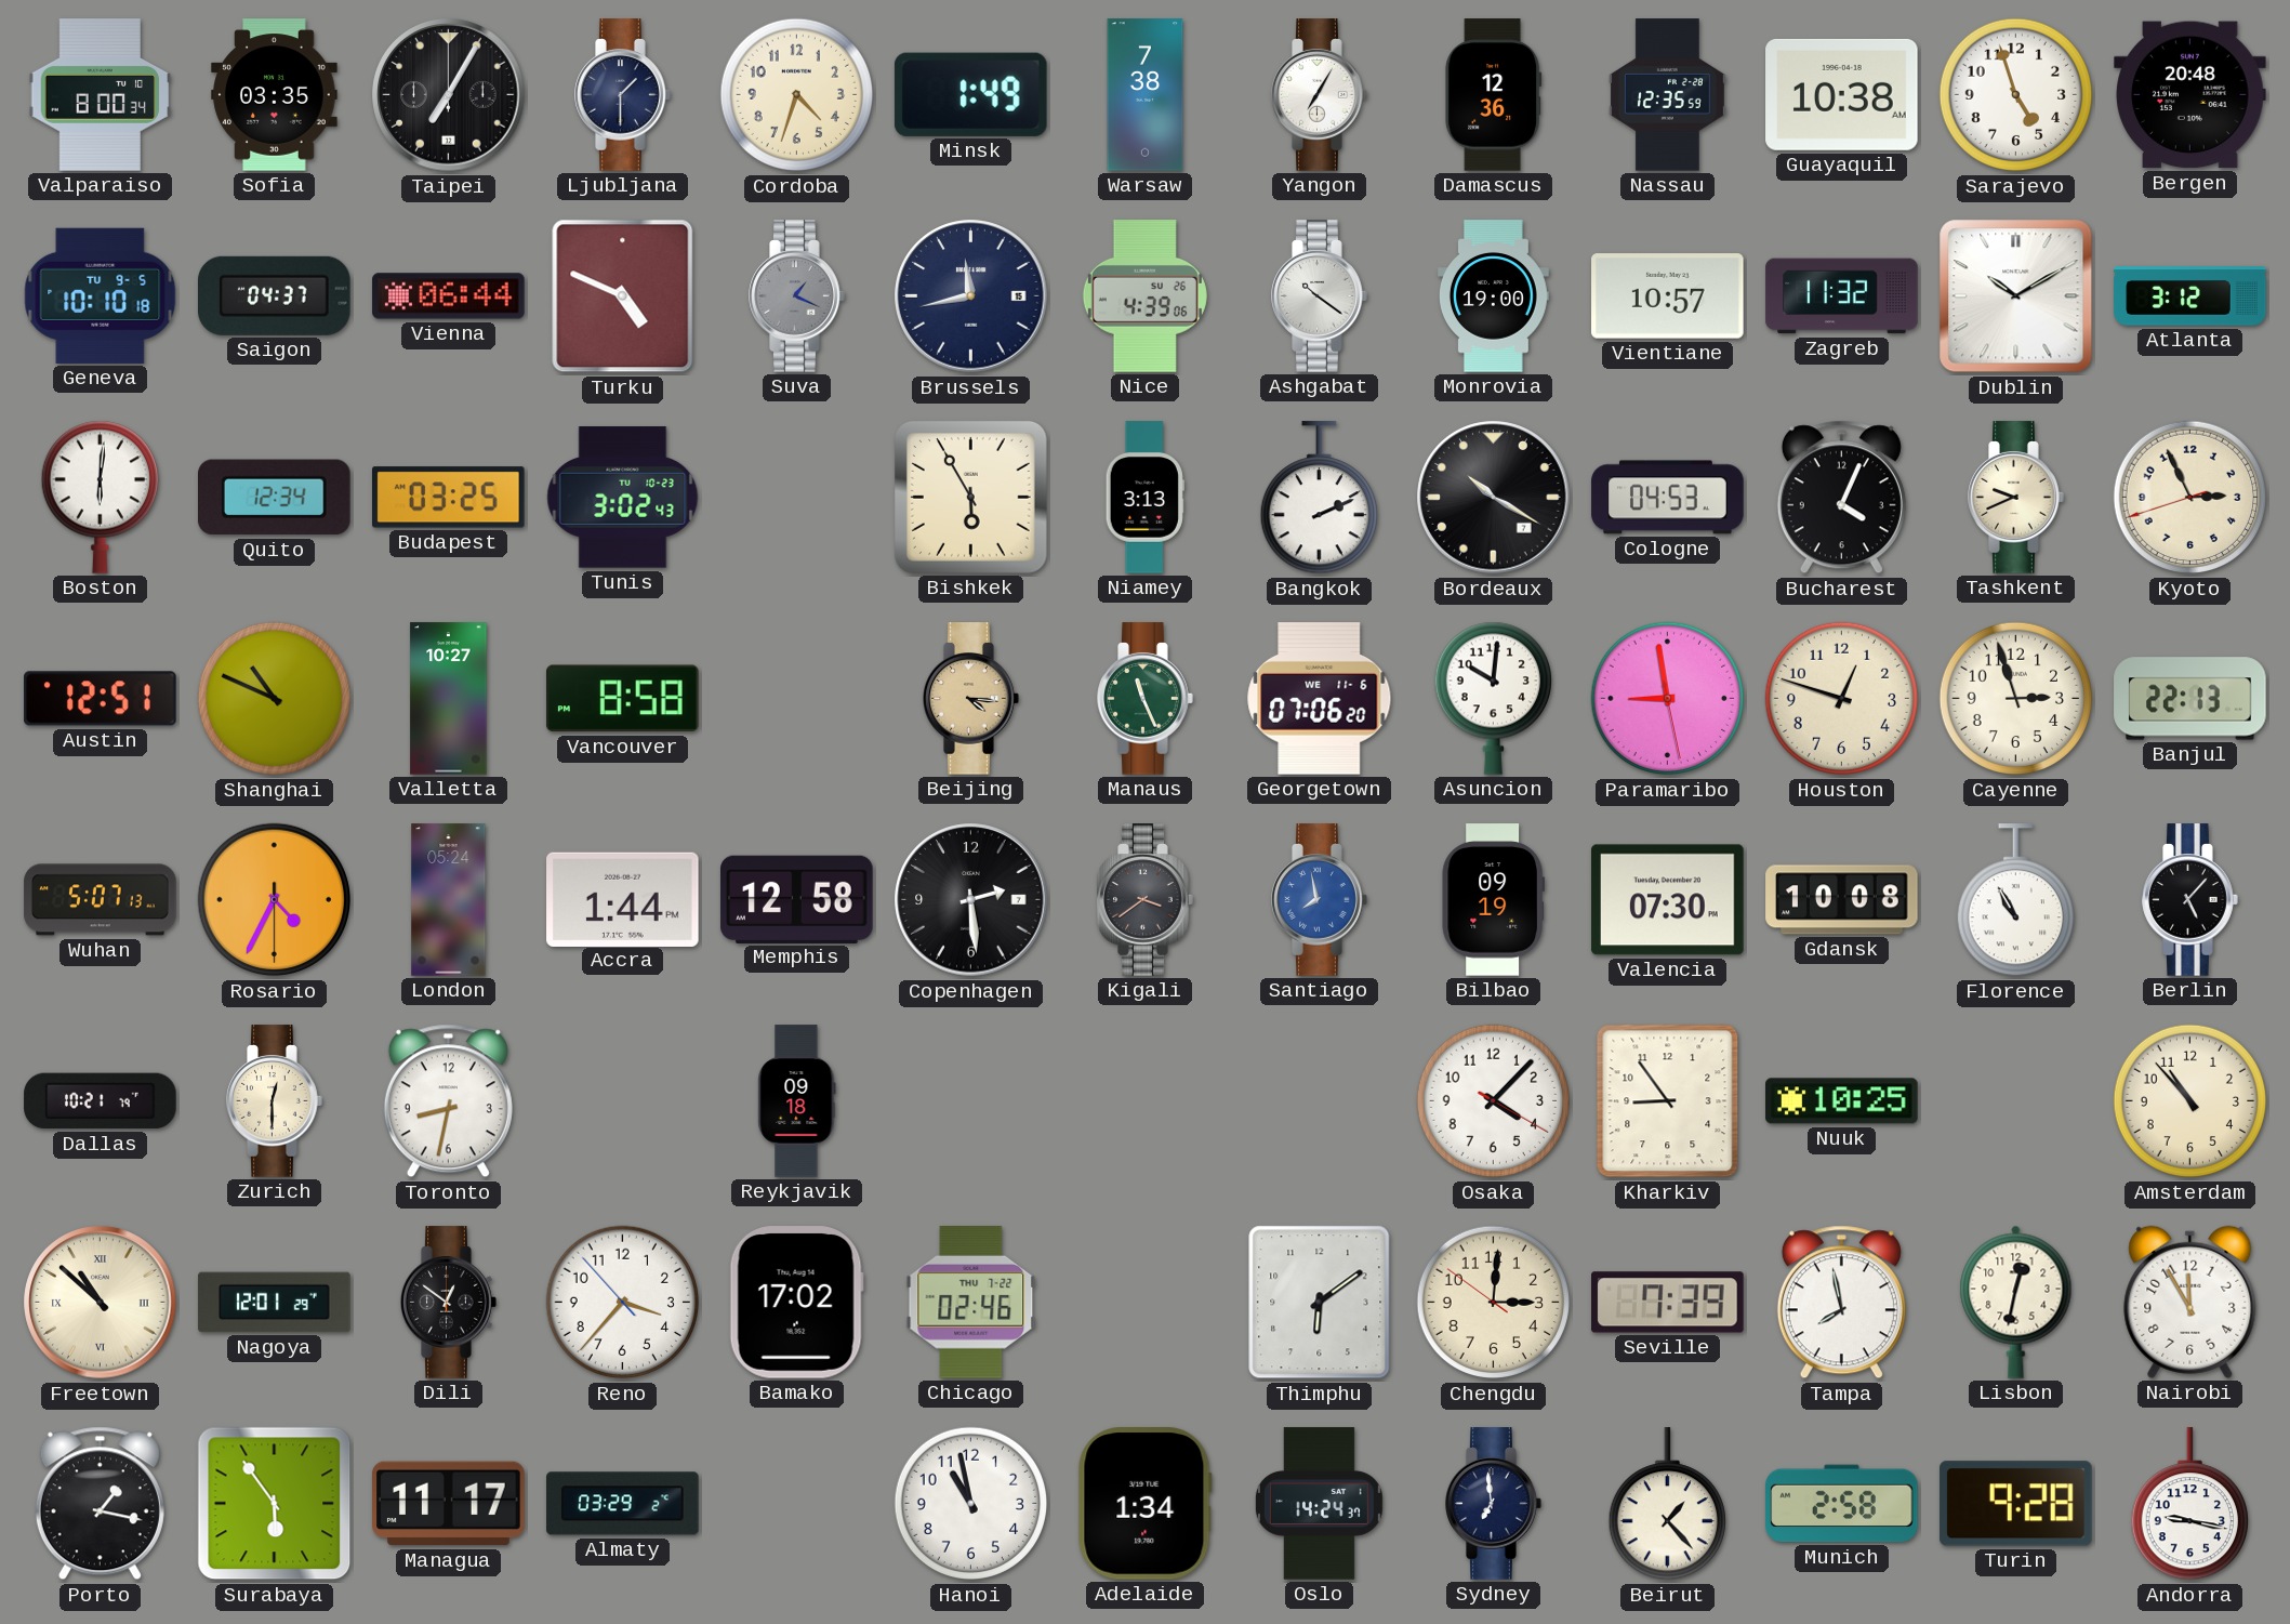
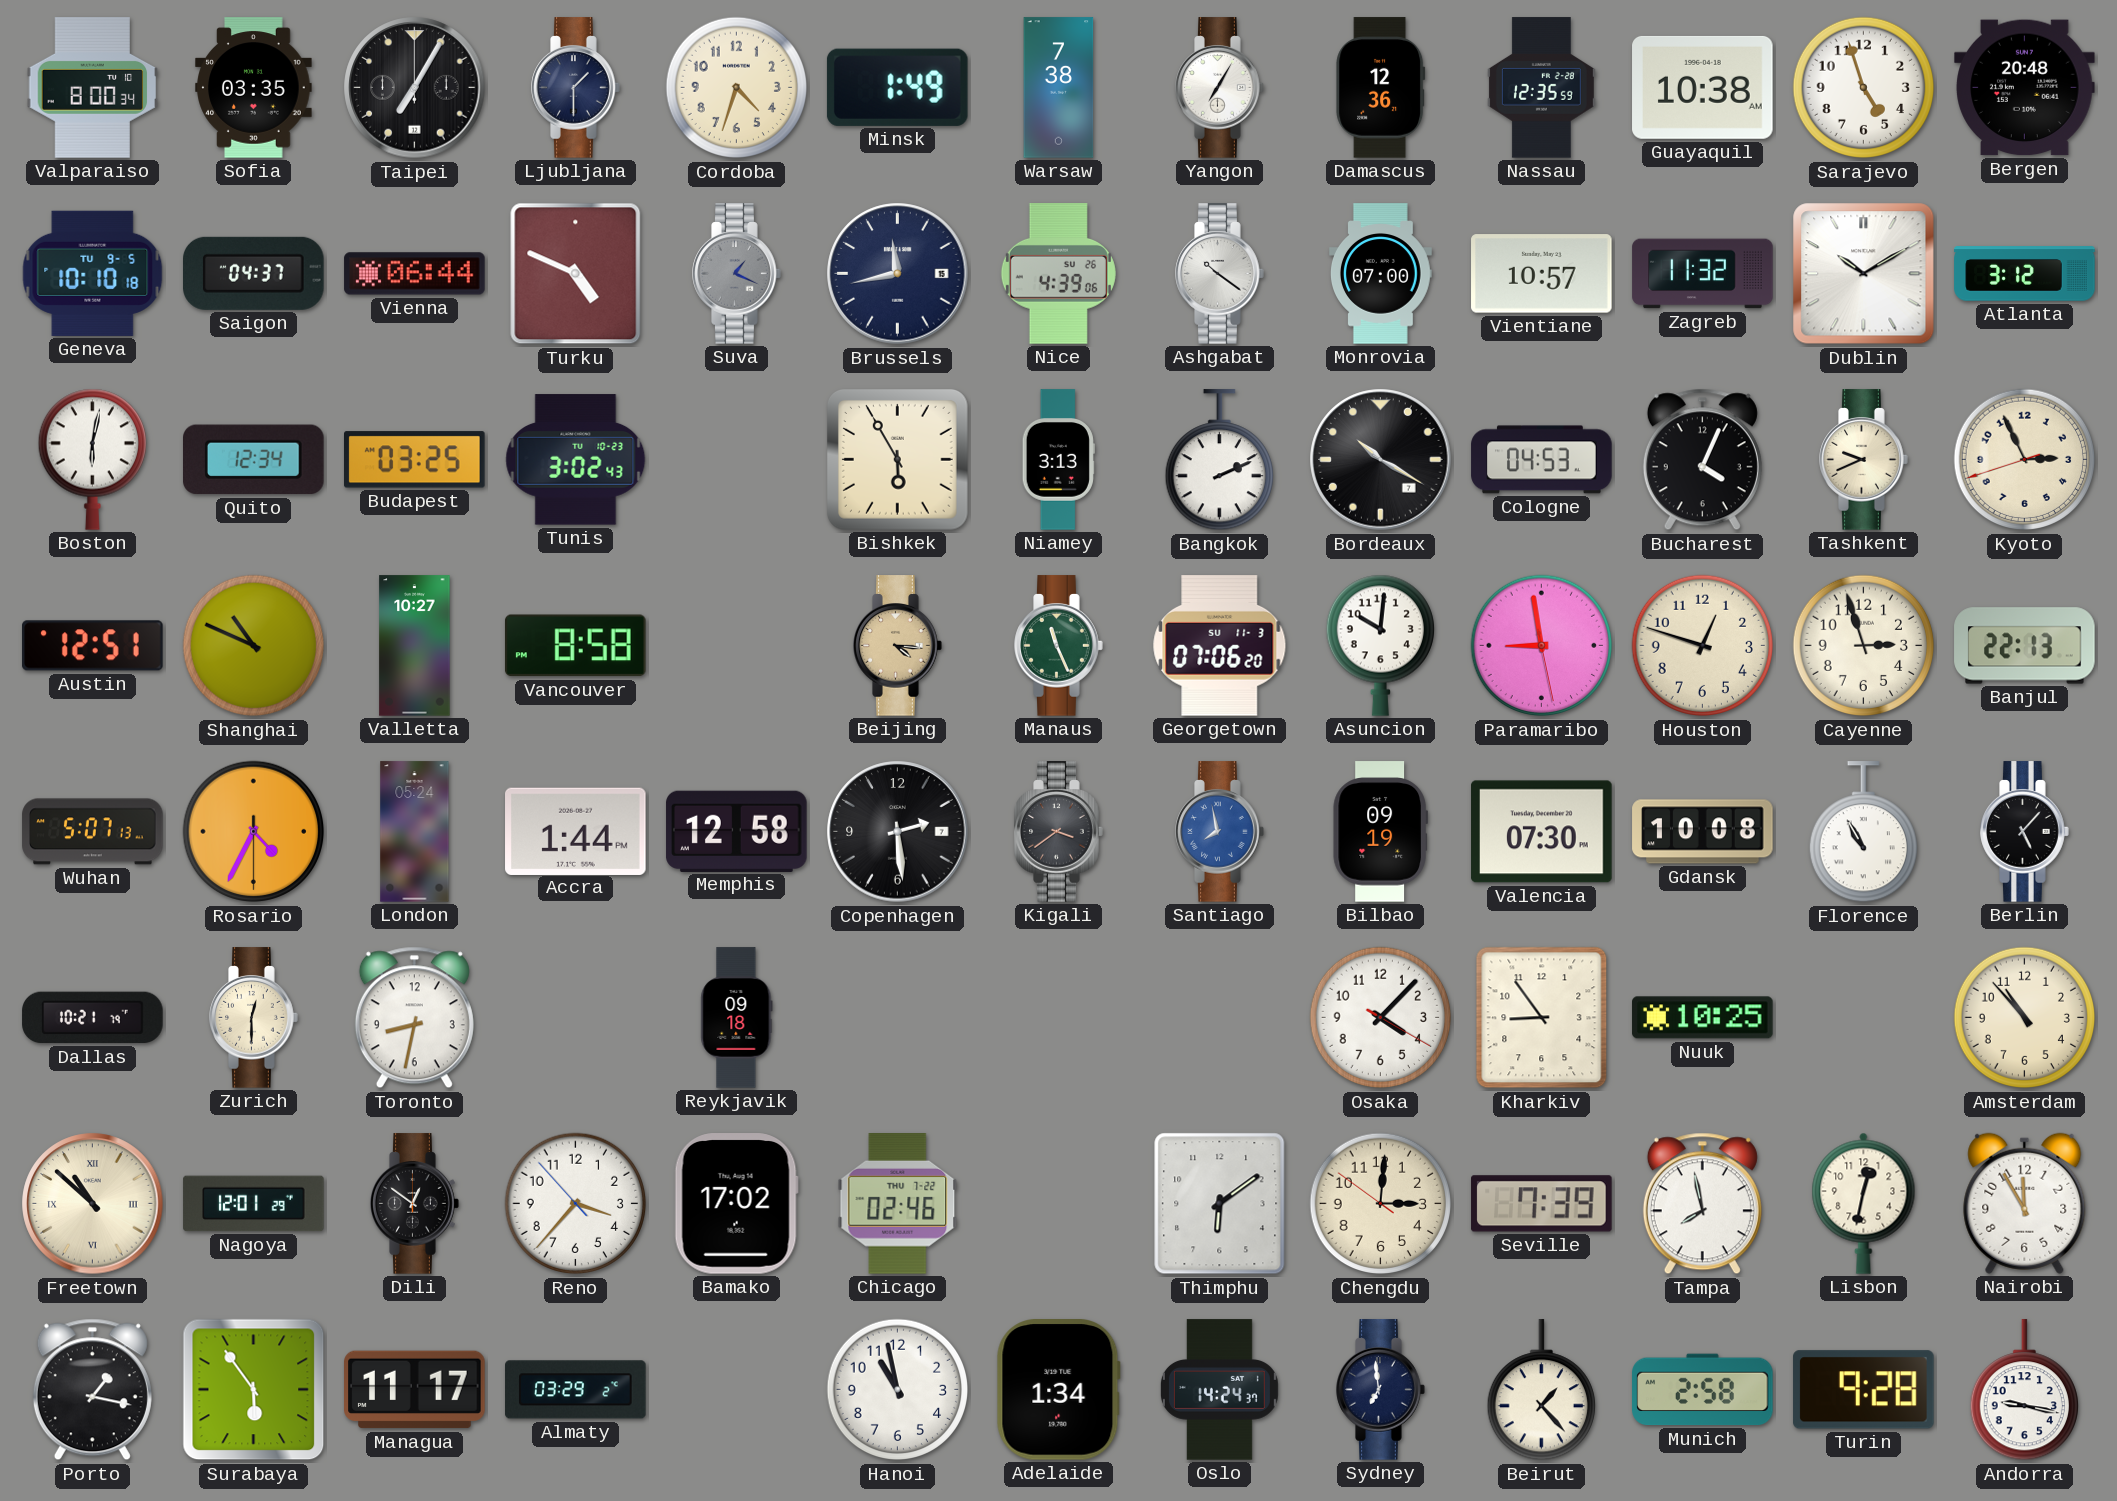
Monrovia: 19:00 -> 07:00
Boston: 6:01 -> 6:02
Georgetown date: WE 11-6 -> SU 11-3
